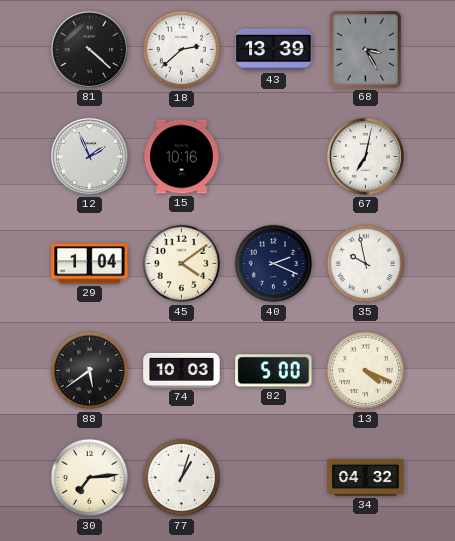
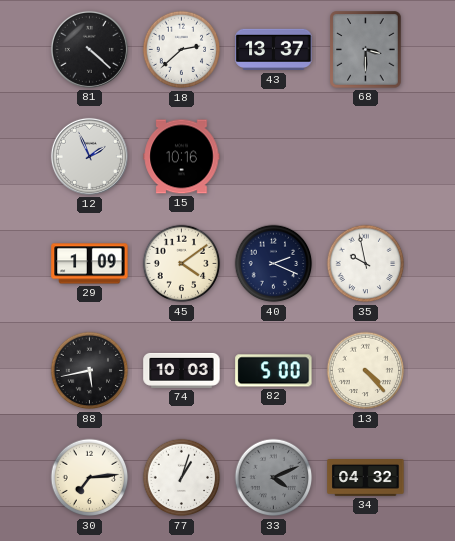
43: 13:39 -> 13:37
68: 3:25 -> 3:30
67: 7:02 -> none
29: 1:04 -> 1:09
88: 5:39 -> 5:43
13: 4:19 -> 4:23
33: none -> 4:11
